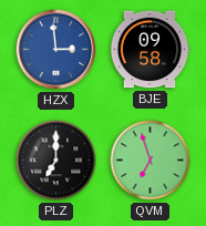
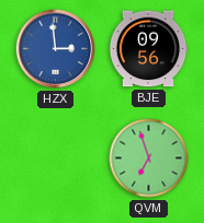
BJE: 09:58 -> 09:56
PLZ: 7:00 -> none
